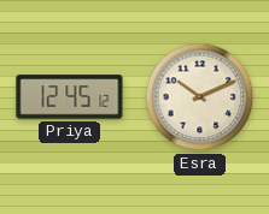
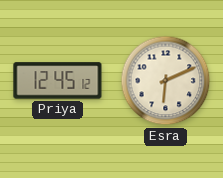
Esra: 10:11 -> 6:11
